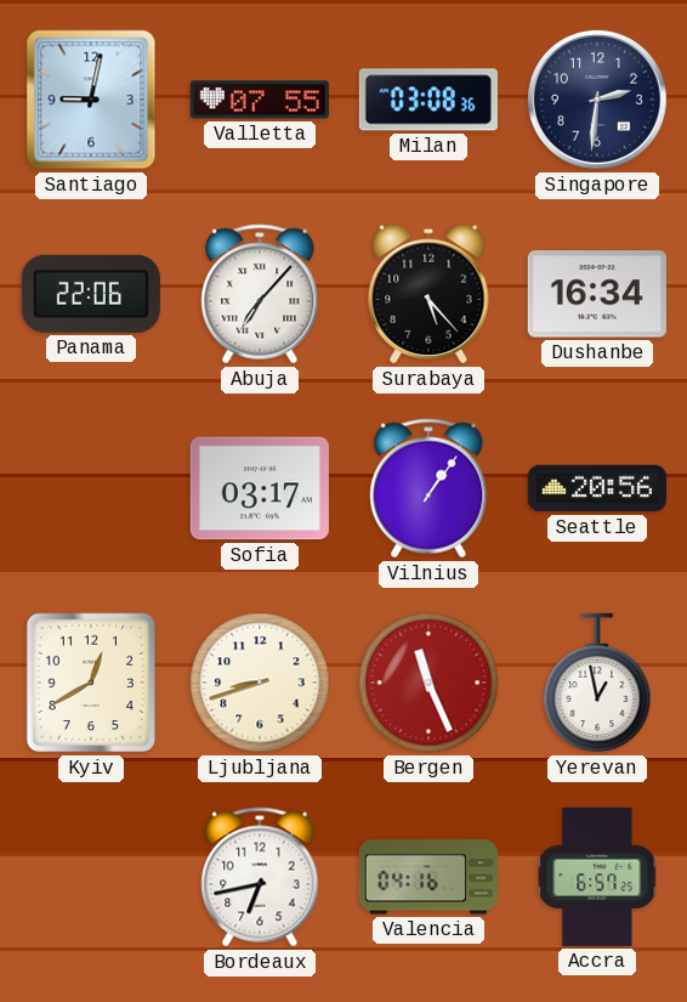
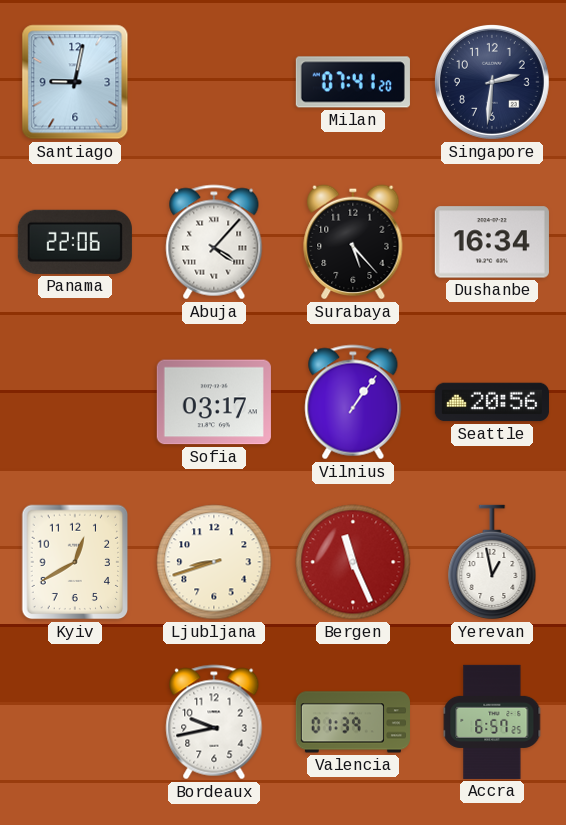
Valletta: 07:55 -> none
Milan: 03:08 -> 07:41
Abuja: 7:07 -> 4:07
Bordeaux: 6:43 -> 9:43
Valencia: 04:16 -> 01:39
